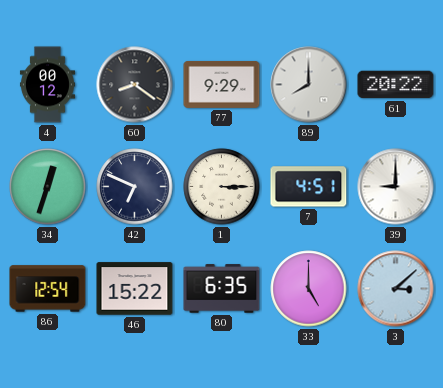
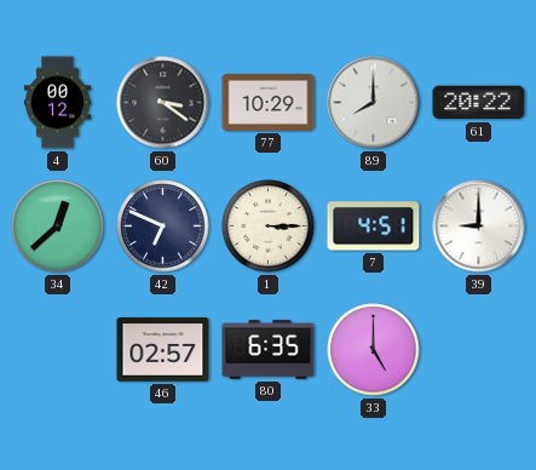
60: 8:21 -> 3:21
77: 9:29 -> 10:29
34: 12:33 -> 12:38
86: 12:54 -> none
46: 15:22 -> 02:57
3: 3:08 -> none
